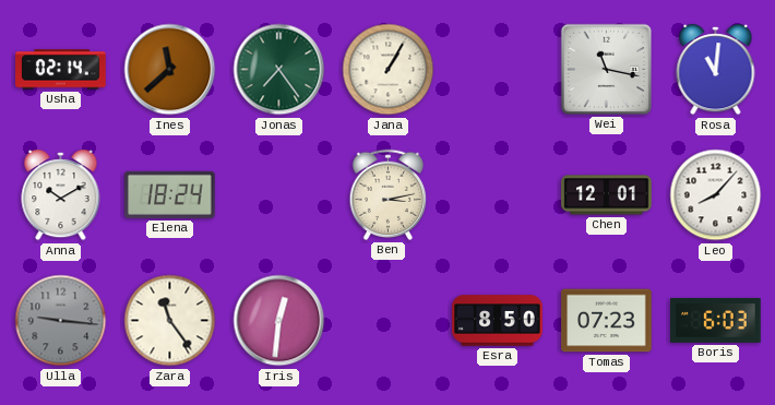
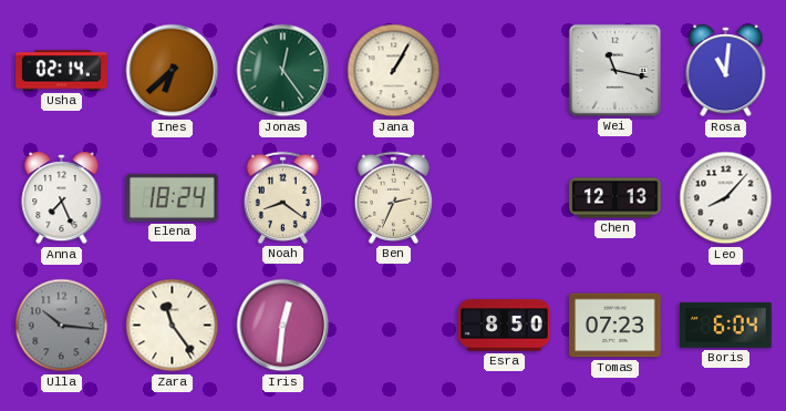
Ines: 11:38 -> 6:38
Jonas: 7:24 -> 12:24
Anna: 10:10 -> 7:26
Noah: none -> 8:21
Ben: 3:13 -> 2:34
Chen: 12:01 -> 12:13
Ulla: 9:16 -> 10:16
Boris: 6:03 -> 6:04
